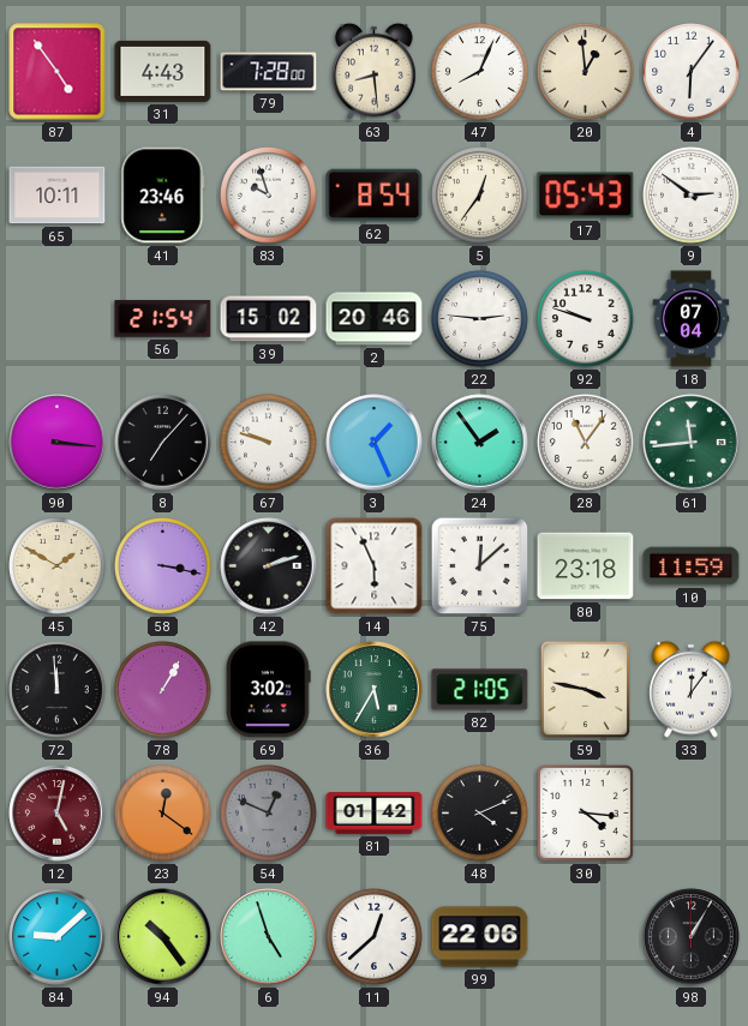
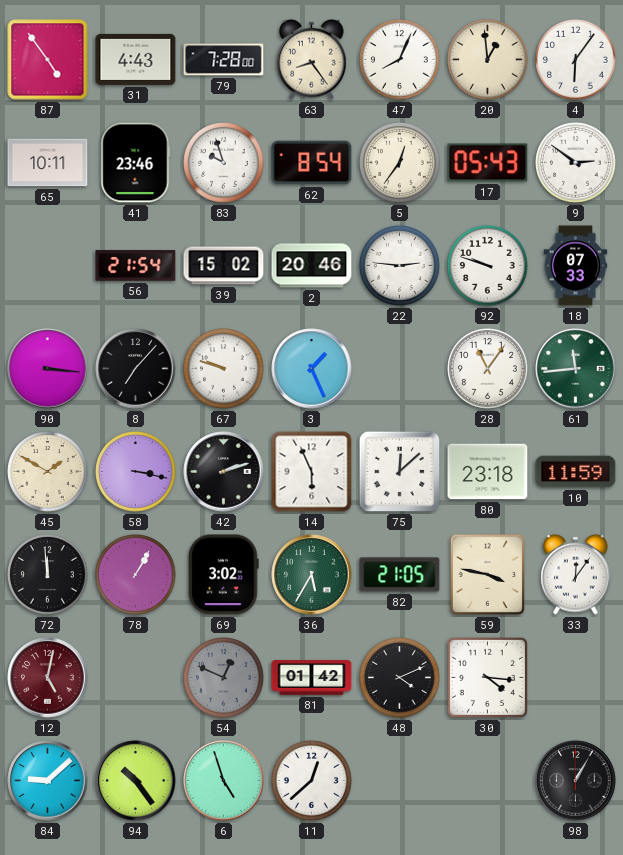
63: 8:29 -> 8:24
18: 07:04 -> 07:33
24: 1:54 -> none
23: 12:21 -> none
99: 22:06 -> none
